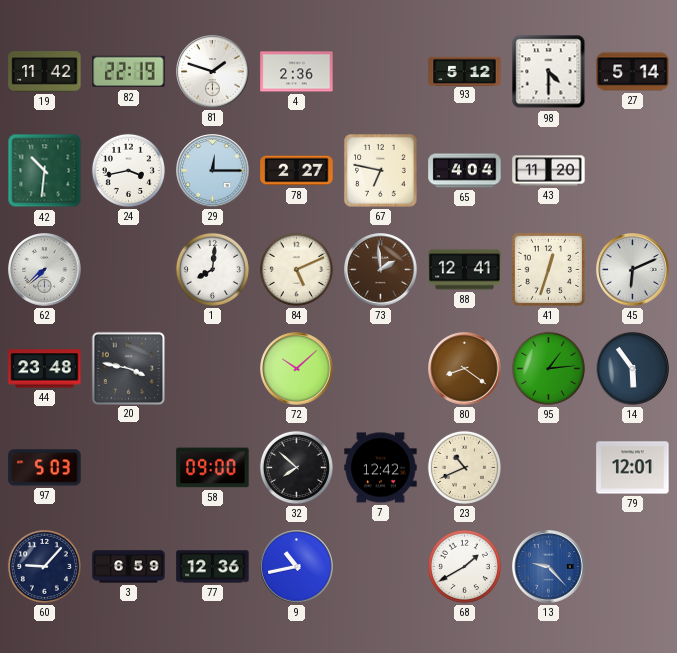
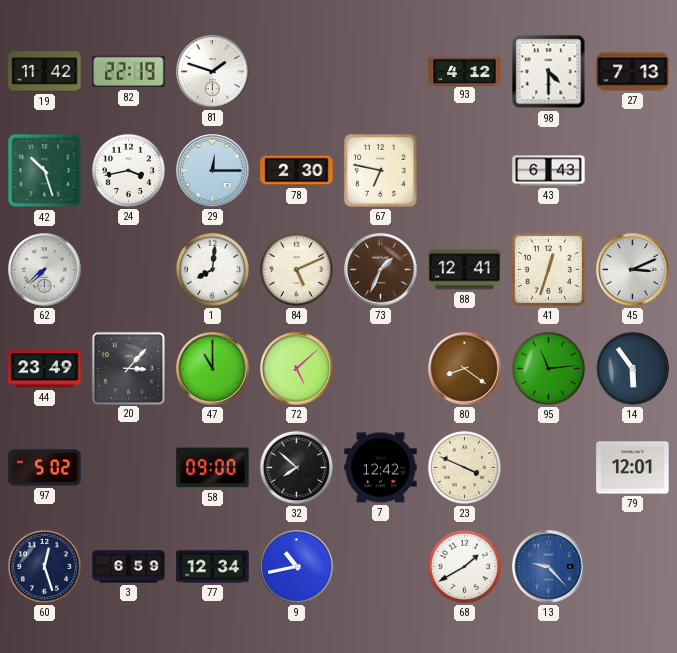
4: 2:36 -> none
93: 5:12 -> 4:12
27: 5:14 -> 7:13
42: 10:31 -> 10:27
78: 2:27 -> 2:30
65: 4:04 -> none
43: 11:20 -> 6:43
73: 1:59 -> 1:34
45: 6:11 -> 3:11
44: 23:48 -> 23:49
20: 3:47 -> 3:07
47: none -> 11:00
72: 10:08 -> 5:08
95: 1:14 -> 11:14
97: 5:03 -> 5:02
23: 10:41 -> 3:49
60: 9:07 -> 12:27
77: 12:36 -> 12:34
